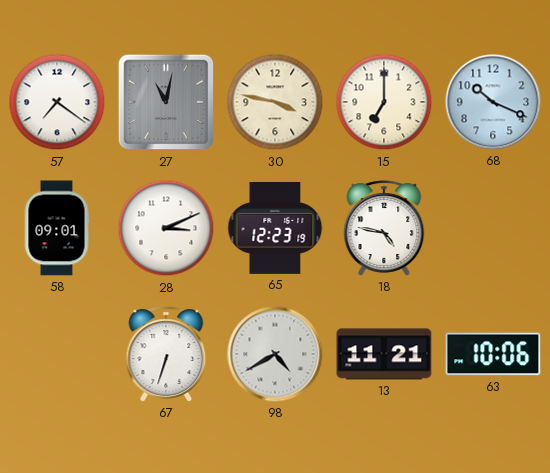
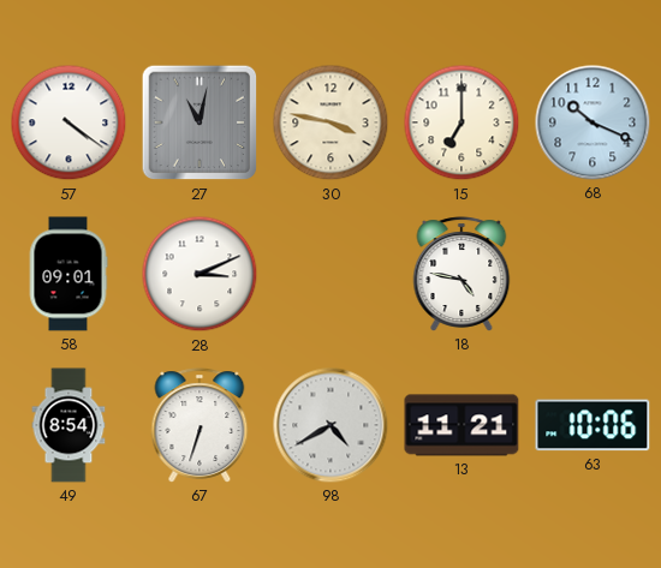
57: 7:21 -> 4:21
65: 12:23 -> none
49: none -> 8:54
